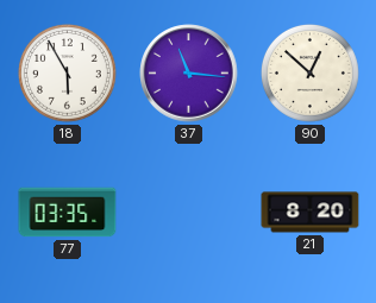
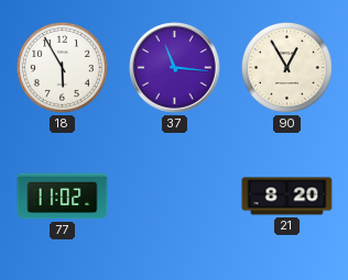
90: 12:52 -> 12:55
77: 03:35 -> 11:02
